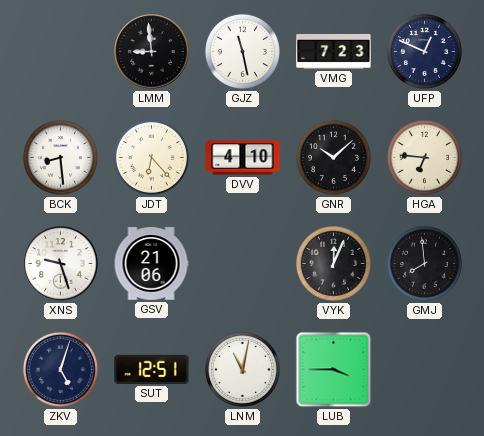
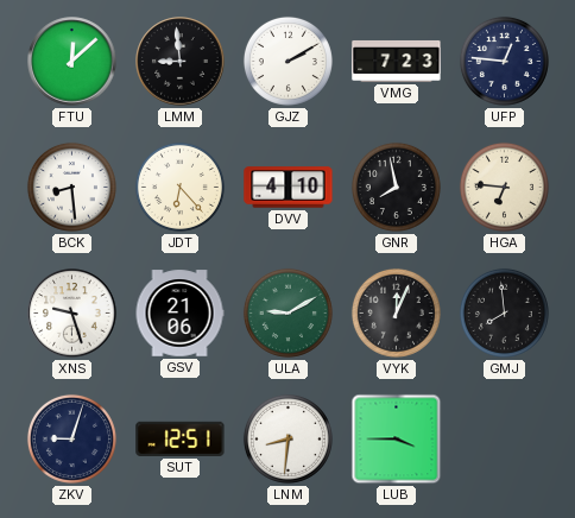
FTU: none -> 12:08
GJZ: 11:28 -> 2:10
UFP: 12:49 -> 12:46
GNR: 10:08 -> 7:58
ULA: none -> 9:10
ZKV: 5:03 -> 9:03
LNM: 11:02 -> 8:31
